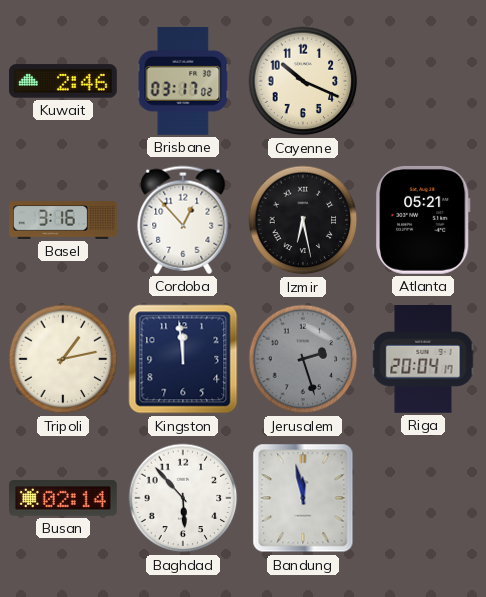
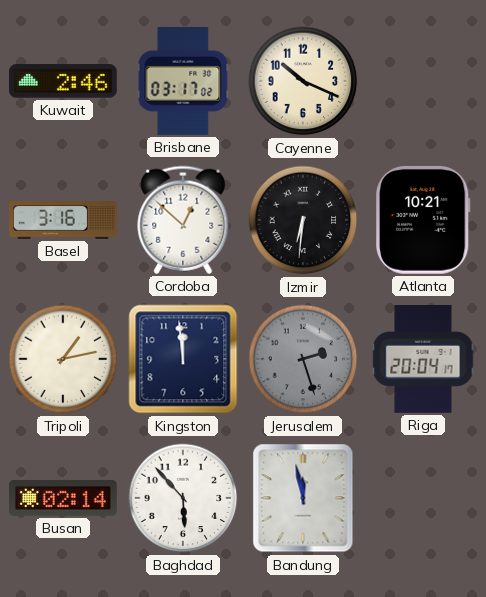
Cordoba: 12:53 -> 12:52
Izmir: 6:28 -> 6:31
Atlanta: 05:21 -> 10:21
